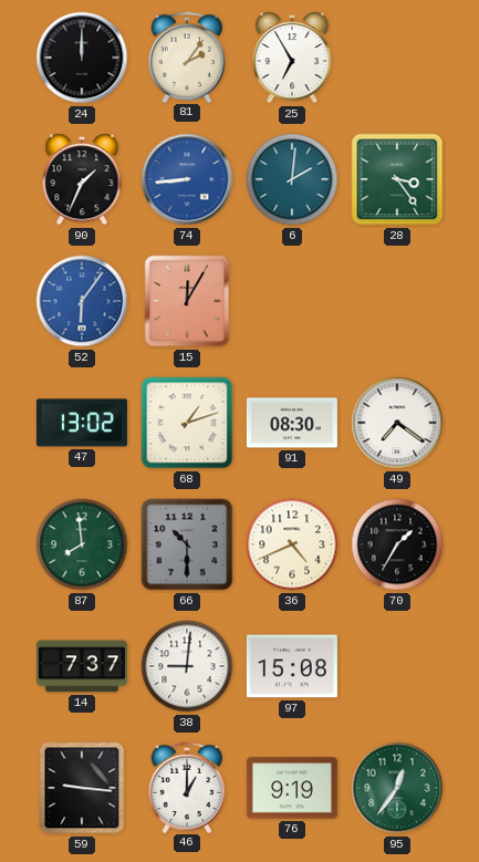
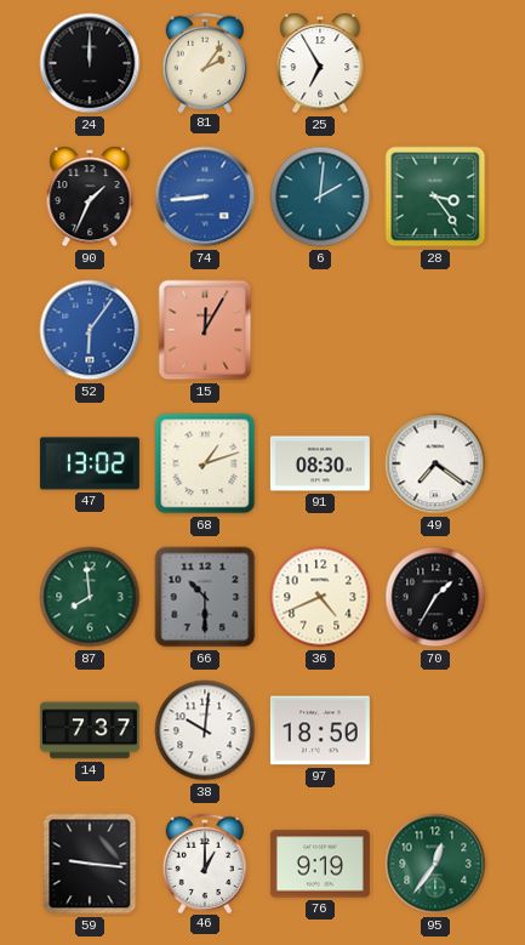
38: 9:01 -> 10:01
97: 15:08 -> 18:50
